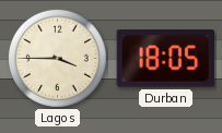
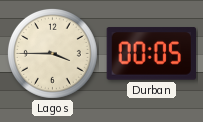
Durban: 18:05 -> 00:05
